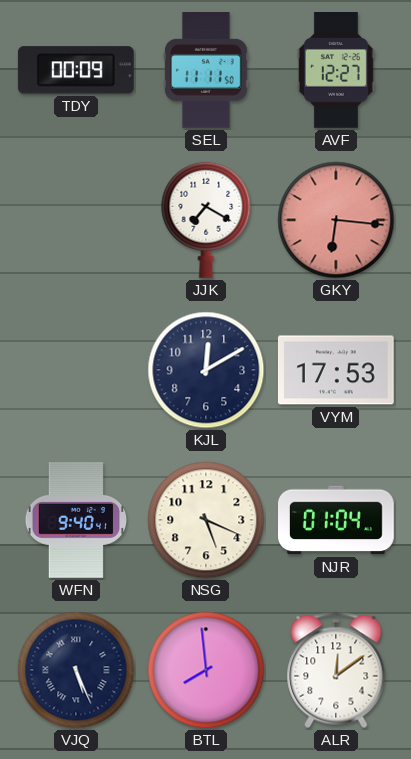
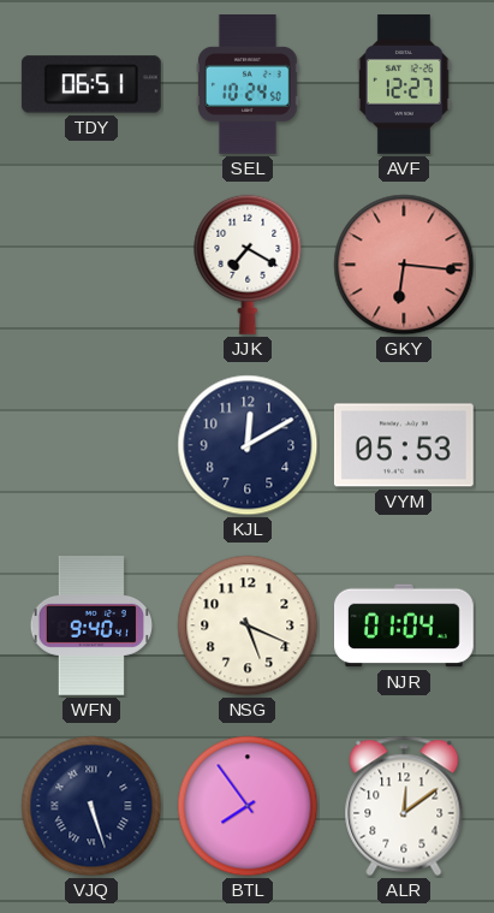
TDY: 00:09 -> 06:51
SEL: 11:11 -> 10:24
VYM: 17:53 -> 05:53
VJQ: 5:26 -> 5:27
BTL: 7:59 -> 7:54
